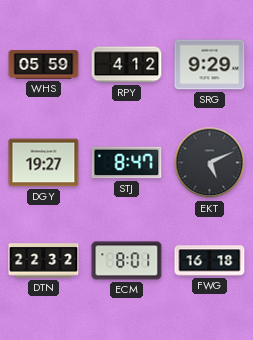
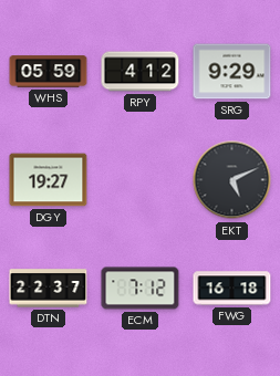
STJ: 8:47 -> none
DTN: 22:32 -> 22:37
ECM: 8:01 -> 7:12
